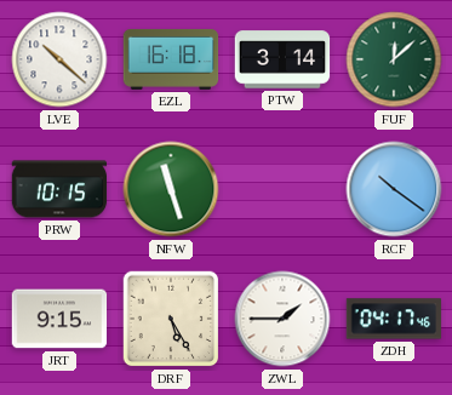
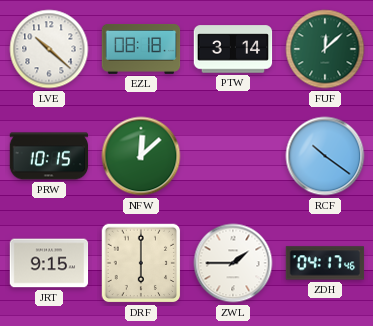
EZL: 16:18 -> 08:18
NFW: 11:27 -> 12:08
DRF: 5:25 -> 6:00
